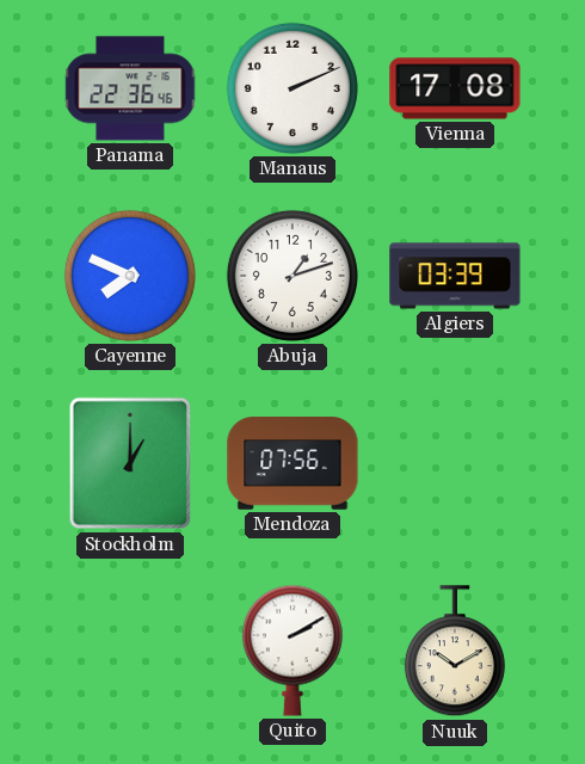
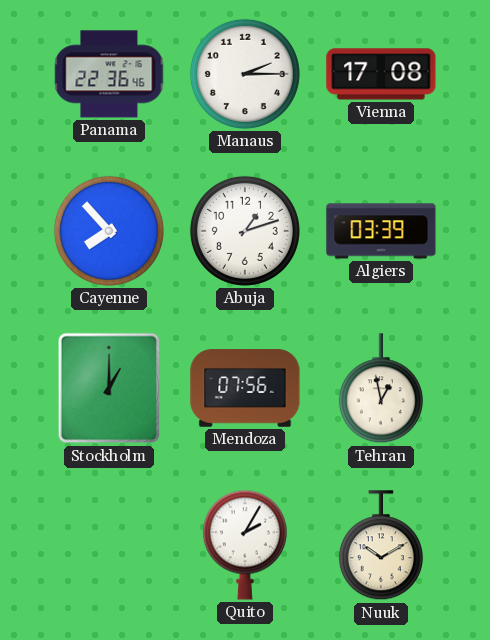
Manaus: 2:11 -> 2:15
Cayenne: 7:49 -> 7:53
Tehran: none -> 12:58
Quito: 2:10 -> 2:05
